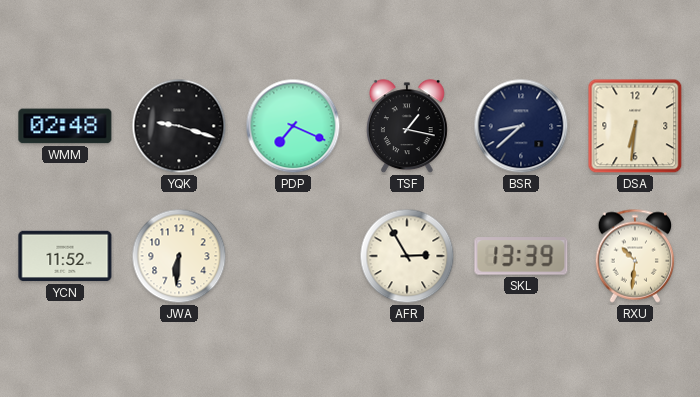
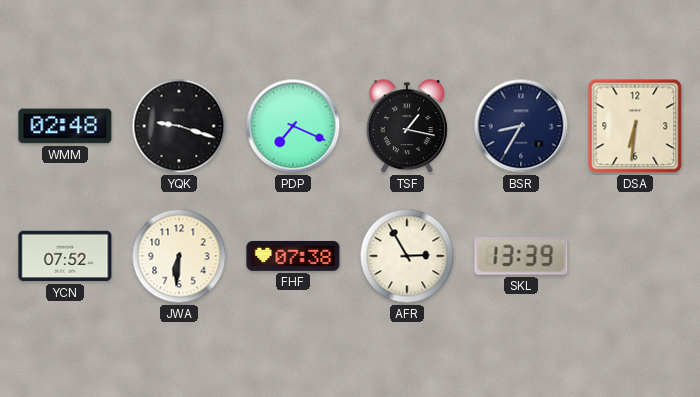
BSR: 8:38 -> 8:35
YCN: 11:52 -> 07:52
FHF: none -> 07:38
RXU: 10:31 -> none
